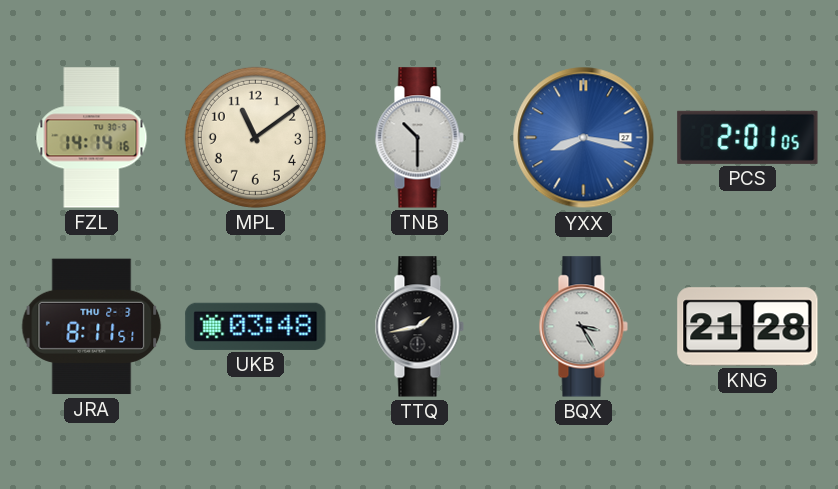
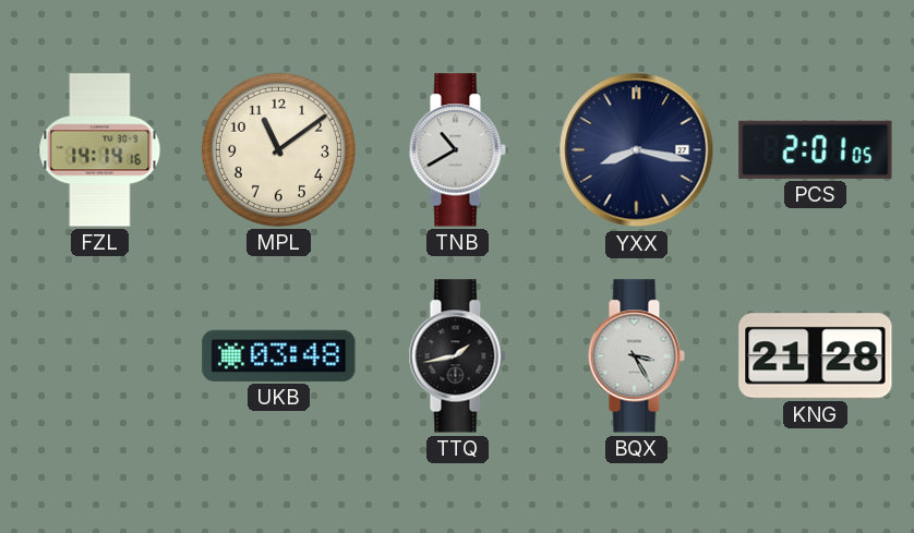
TNB: 10:30 -> 10:40
YXX dial: blue -> navy
JRA: 8:11 -> none
